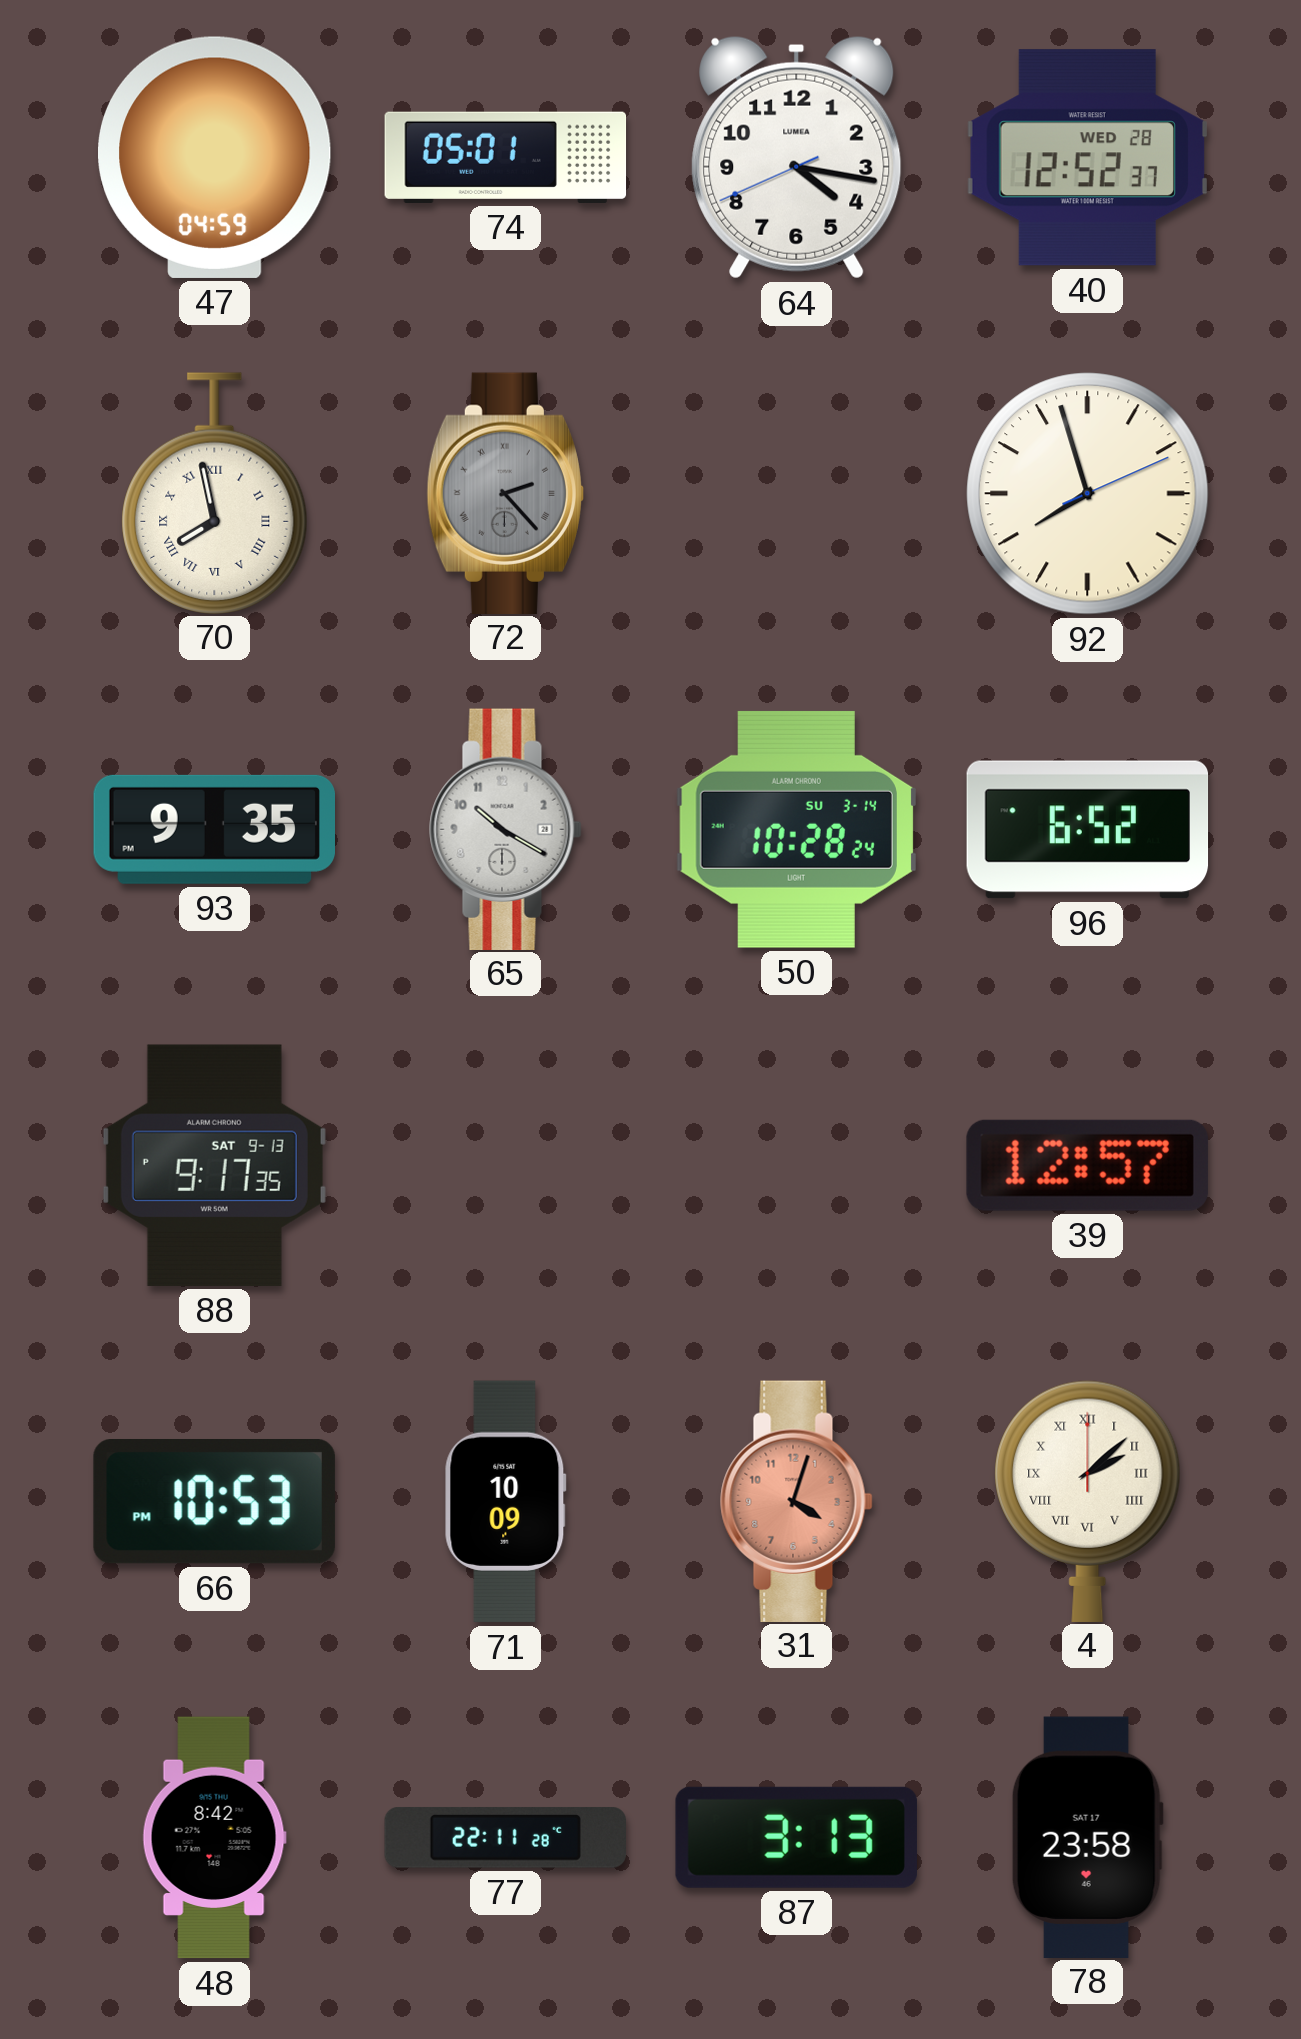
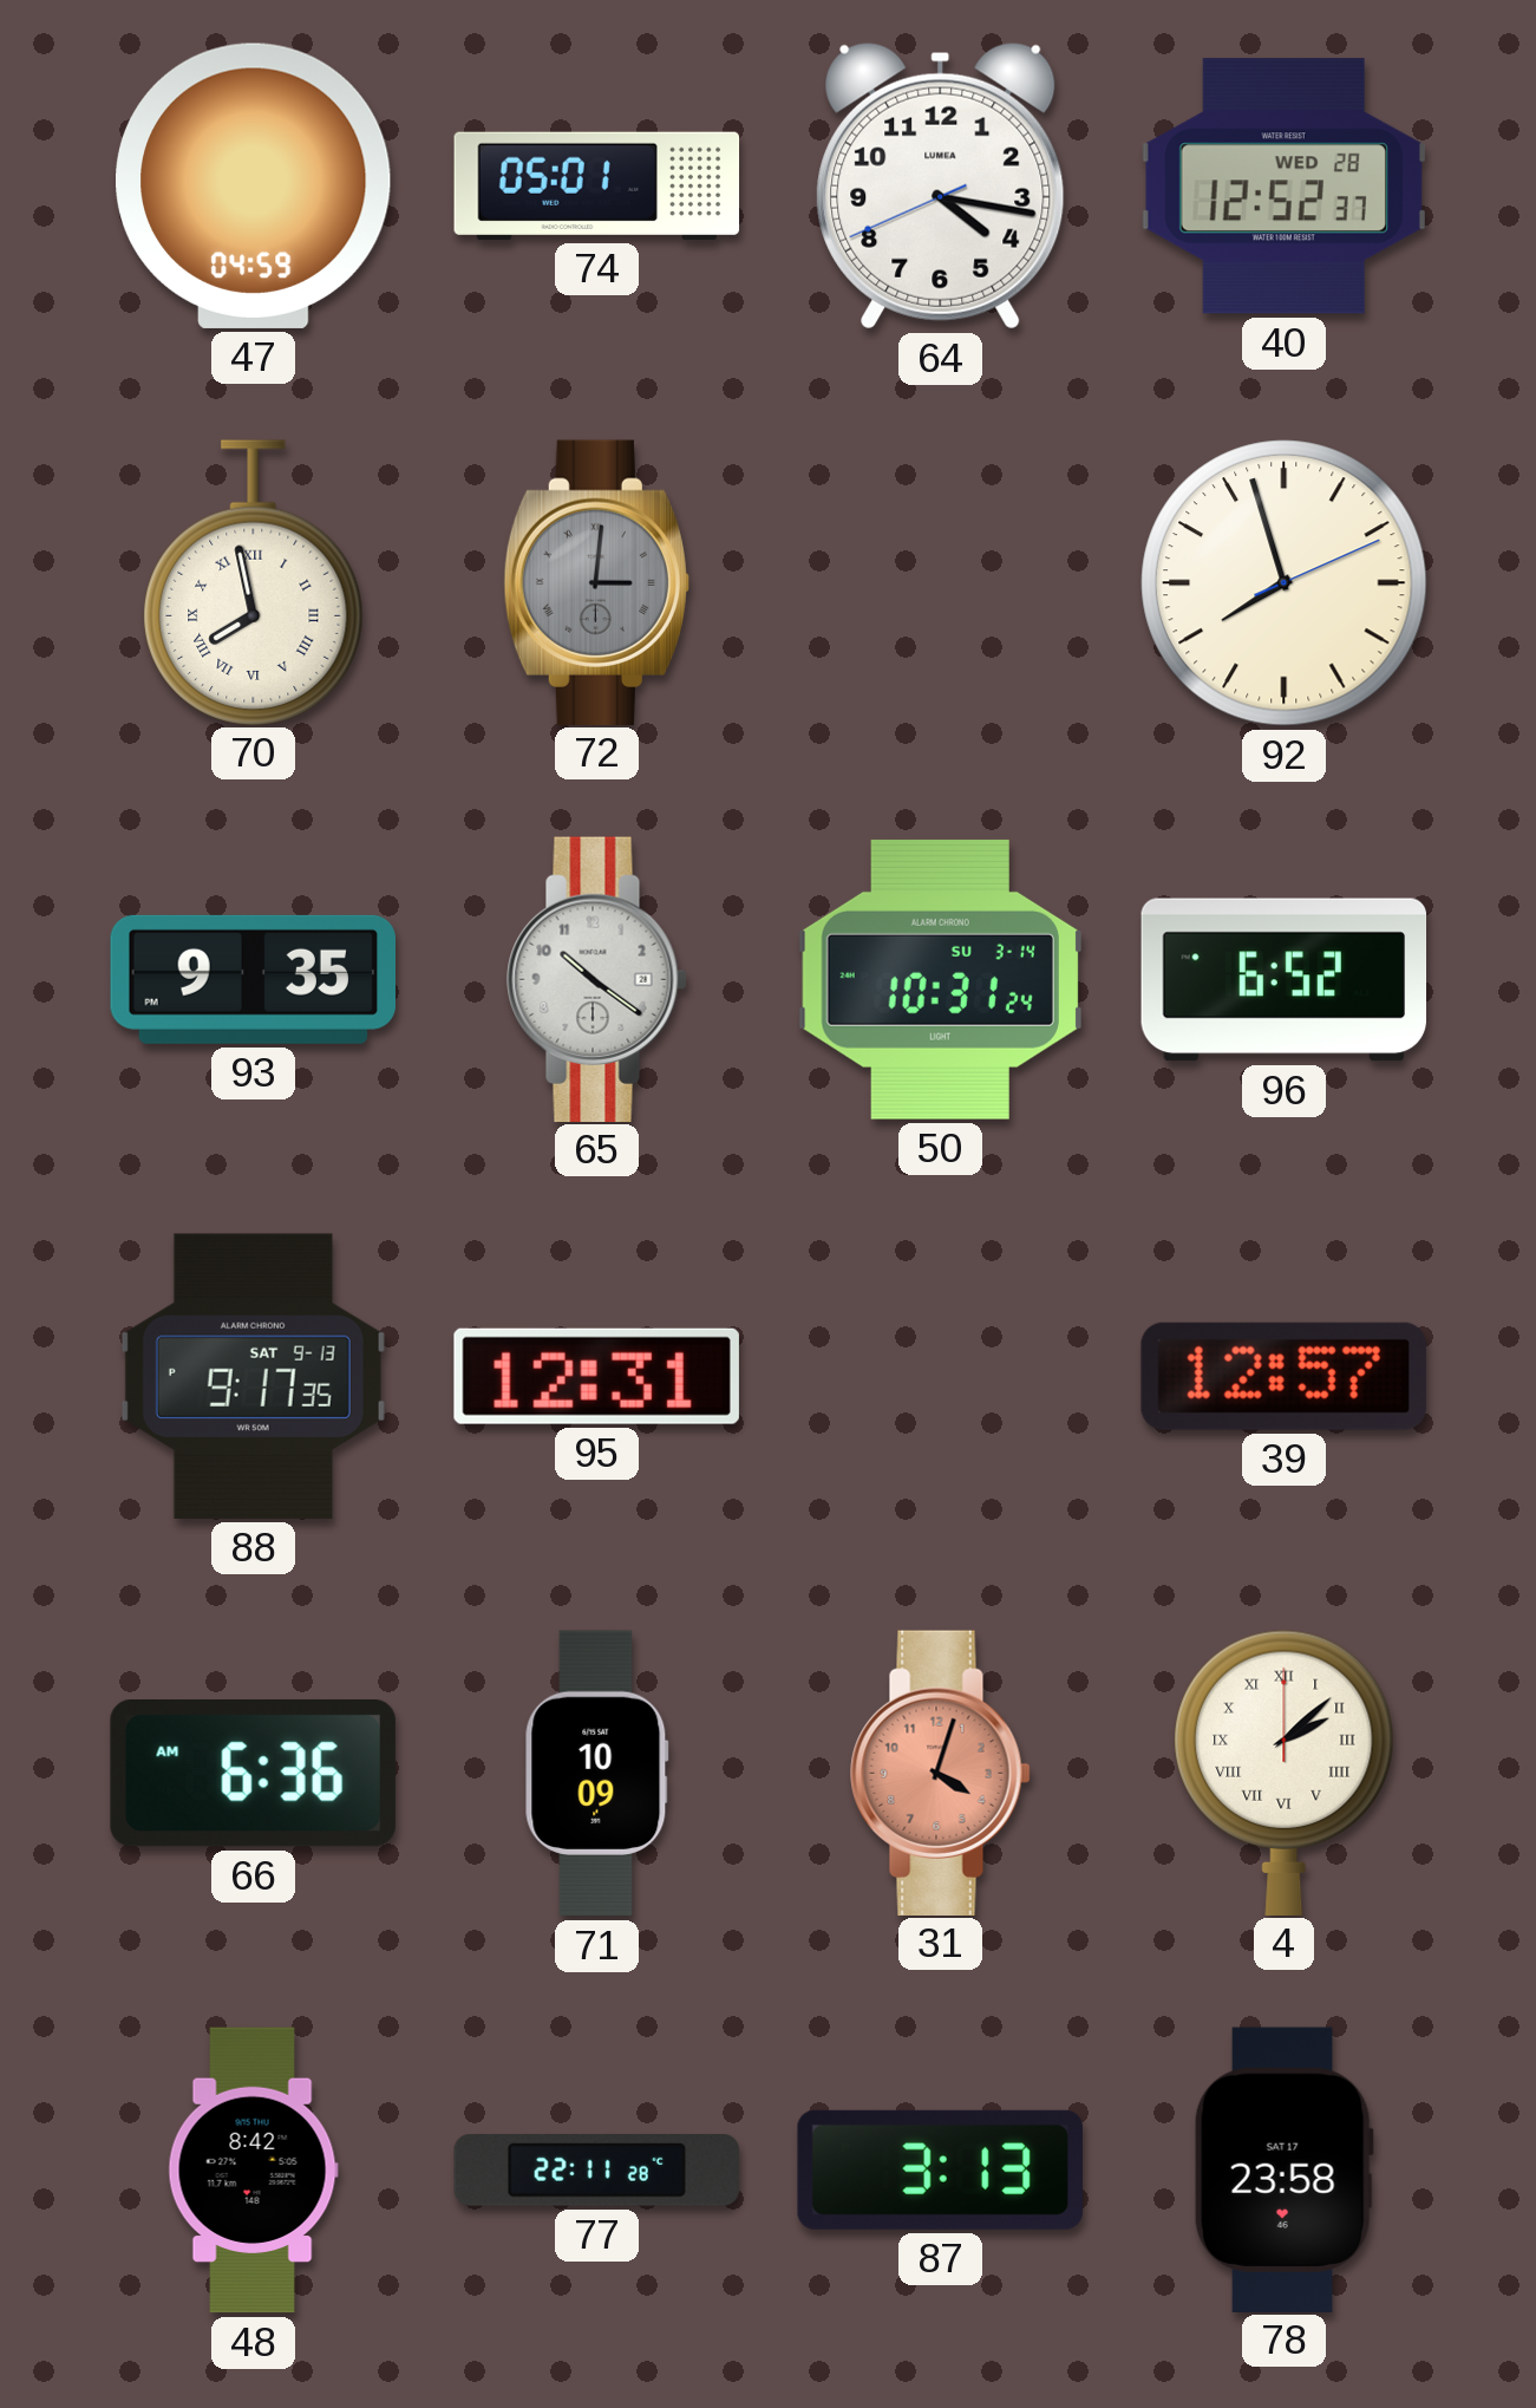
72: 2:23 -> 3:01
65: 10:20 -> 10:21
50: 10:28 -> 10:31
95: none -> 12:31
66: 10:53 -> 6:36
